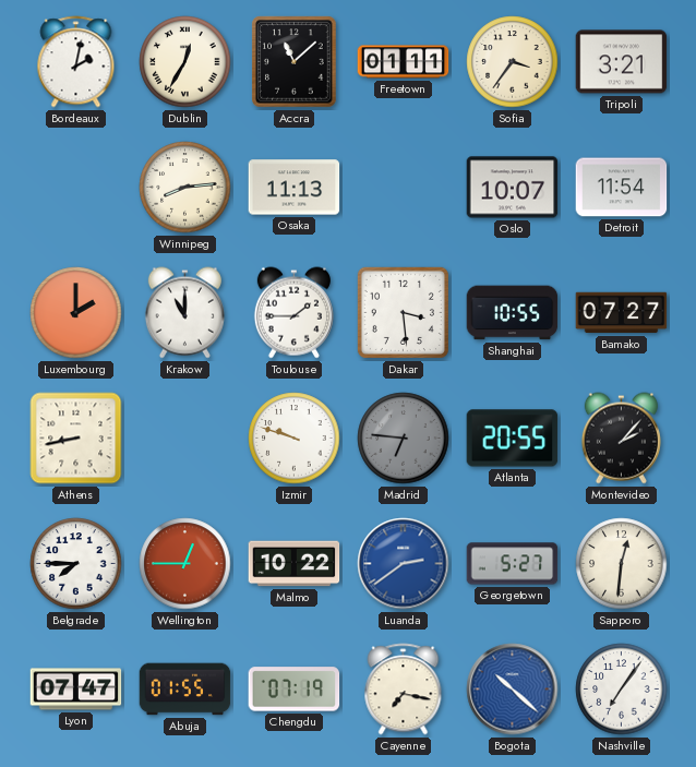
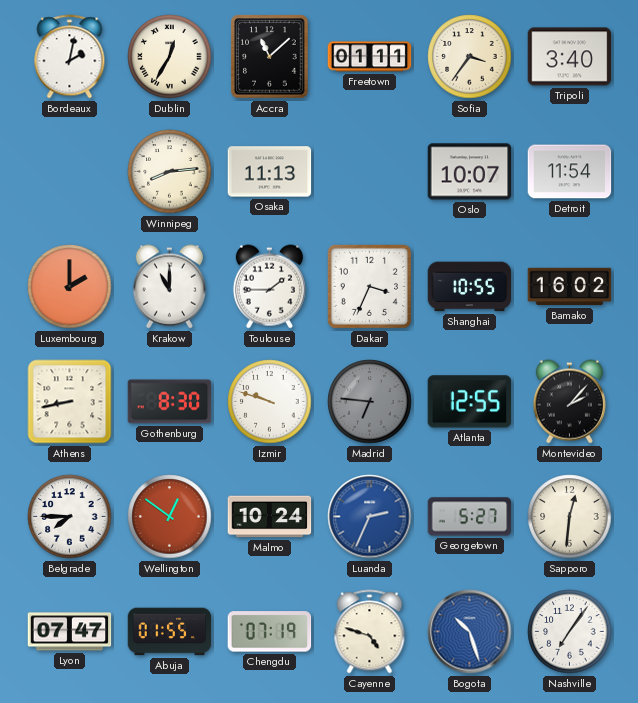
Tripoli: 3:21 -> 3:40
Dakar: 3:29 -> 3:34
Bamako: 07:27 -> 16:02
Gothenburg: none -> 8:30
Atlanta: 20:55 -> 12:55
Wellington: 12:45 -> 12:51
Malmo: 10:22 -> 10:24
Luanda: 2:39 -> 2:34
Cayenne: 7:17 -> 4:48
Bogota: 10:22 -> 10:27
